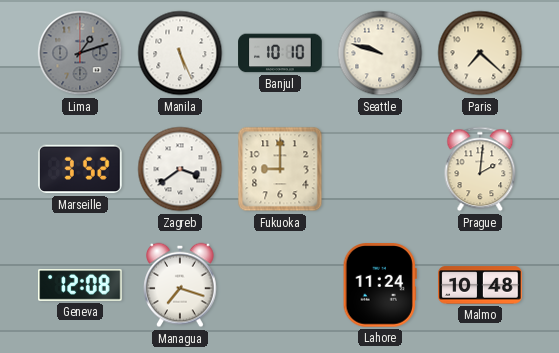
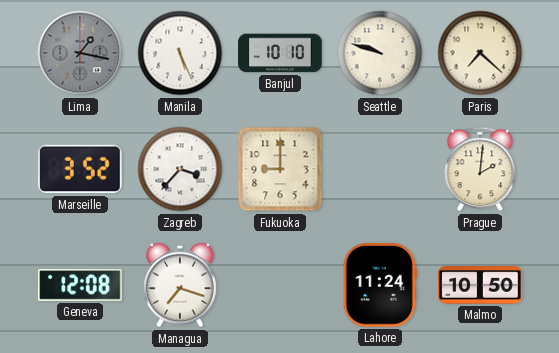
Lima: 1:12 -> 1:17
Zagreb: 3:39 -> 3:37
Malmo: 10:48 -> 10:50
